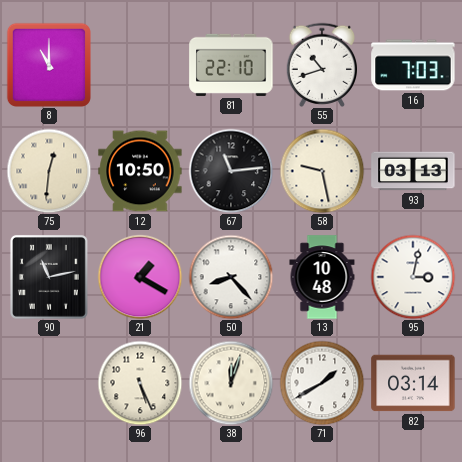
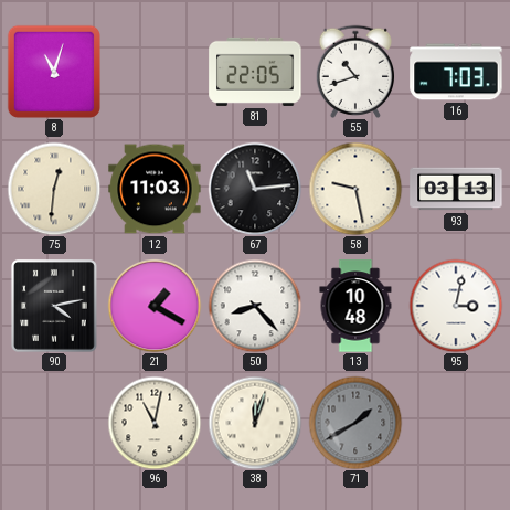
8: 11:00 -> 11:03
81: 22:10 -> 22:05
12: 10:50 -> 11:03
90: 11:13 -> 4:13
96: 5:26 -> 11:02
71 dial: white -> grey
82: 03:14 -> none
